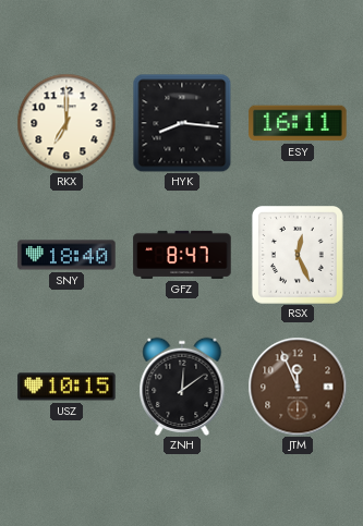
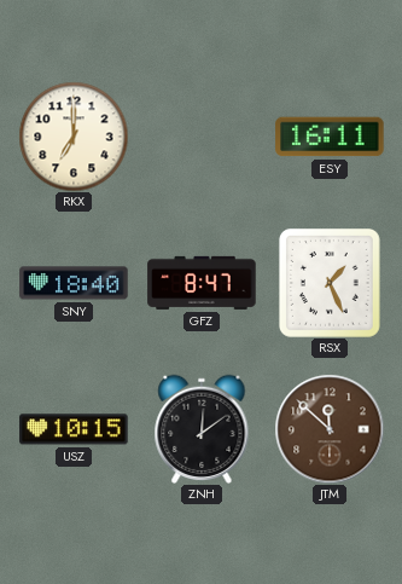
HYK: 8:16 -> none
RSX: 12:26 -> 1:26
JTM: 11:56 -> 11:52
